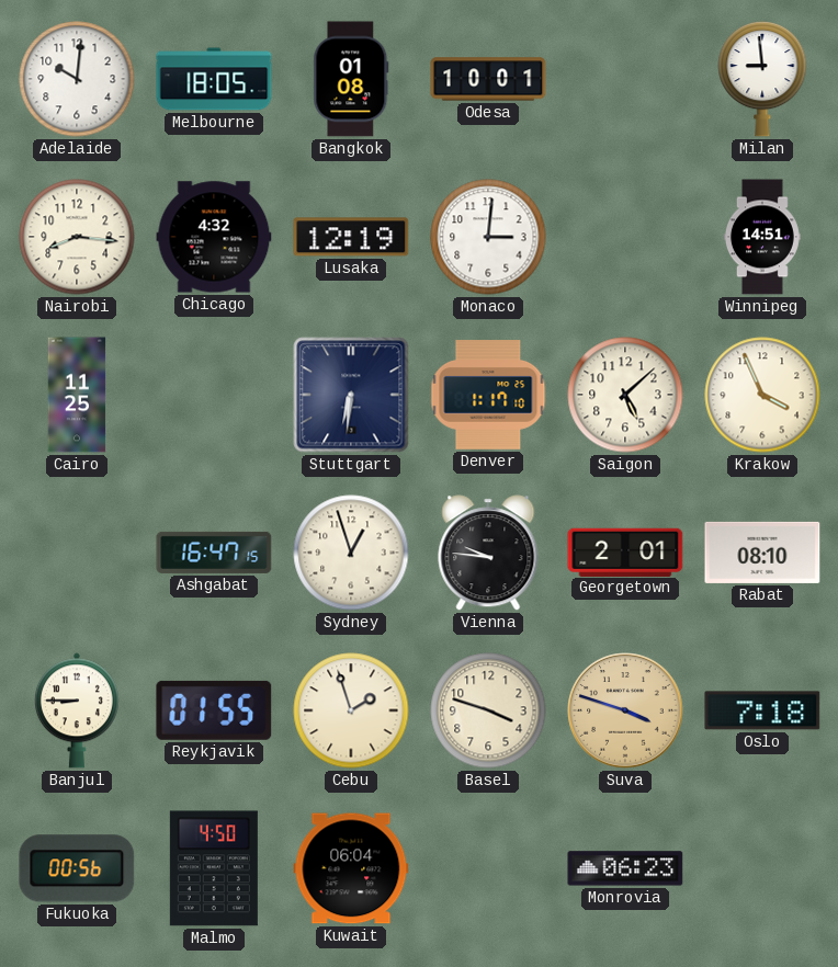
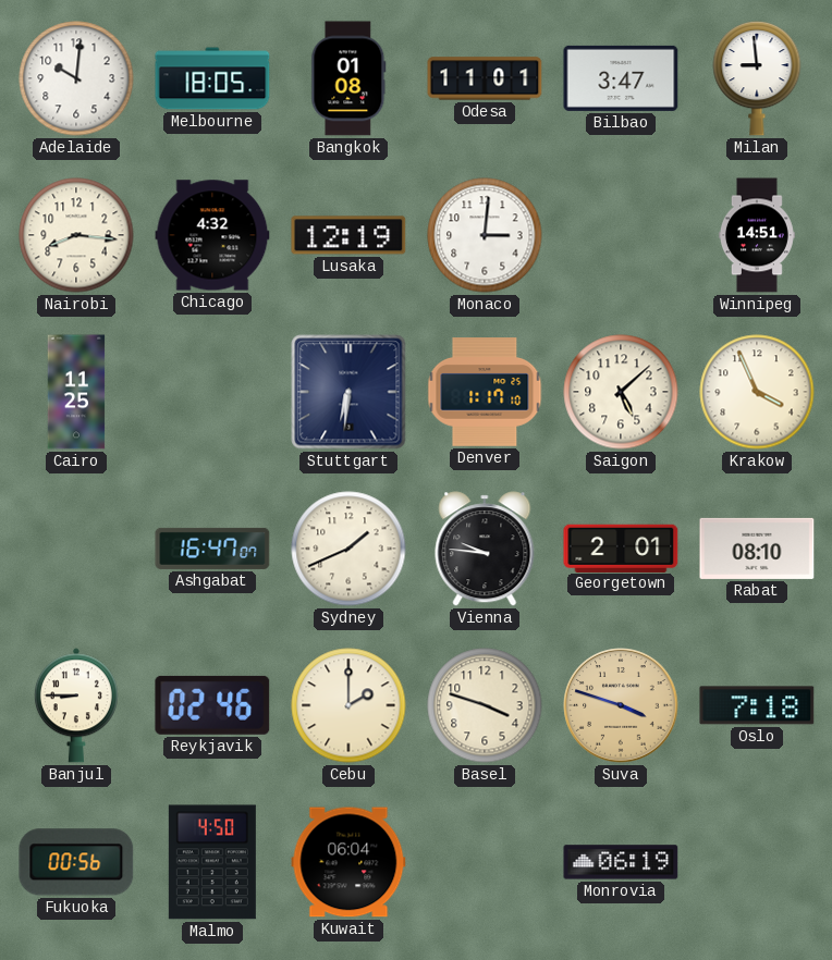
Odesa: 10:01 -> 11:01
Bilbao: none -> 3:47
Ashgabat: 16:47:15 -> 16:47:07
Sydney: 12:57 -> 1:41
Reykjavik: 01:55 -> 02:46
Cebu: 1:57 -> 2:00
Monrovia: 06:23 -> 06:19
